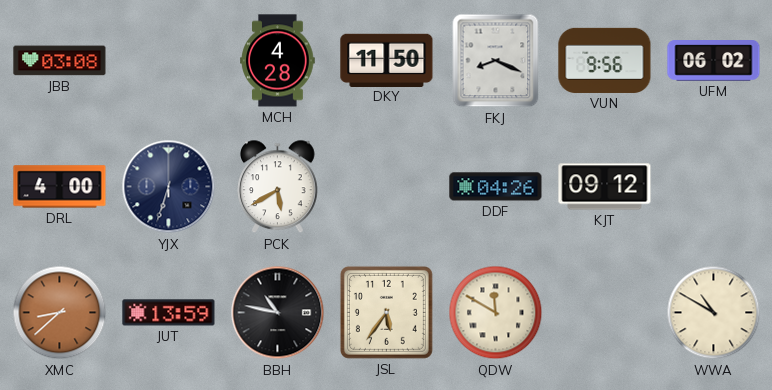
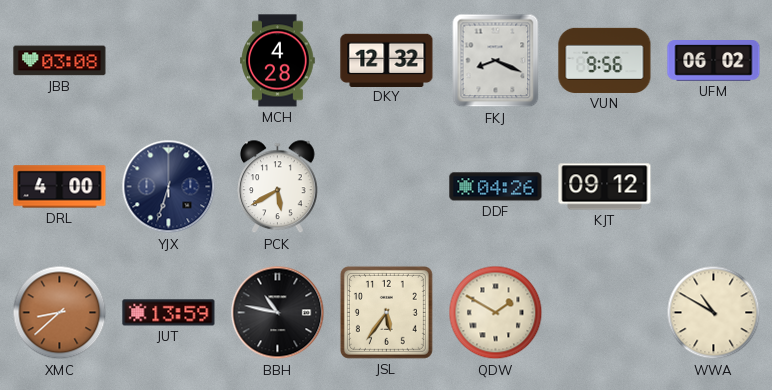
DKY: 11:50 -> 12:32
QDW: 11:50 -> 1:50
